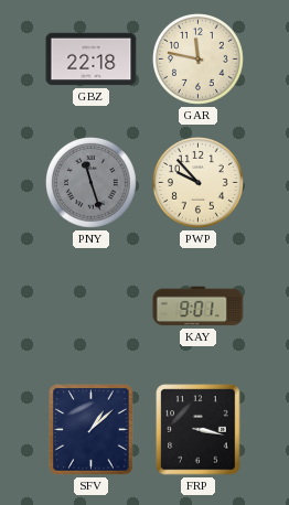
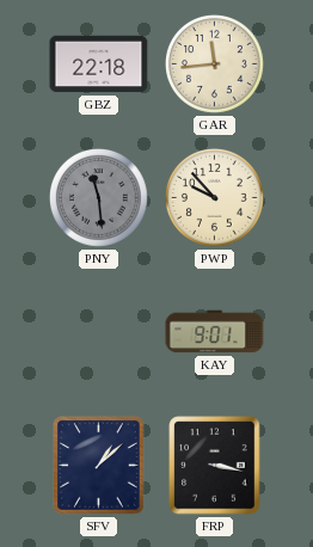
GAR: 11:47 -> 11:44
PNY: 11:27 -> 11:29
